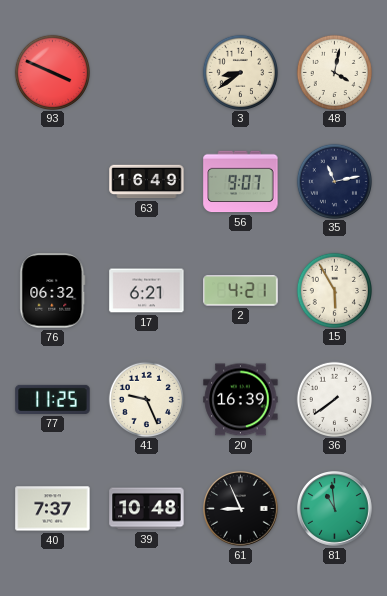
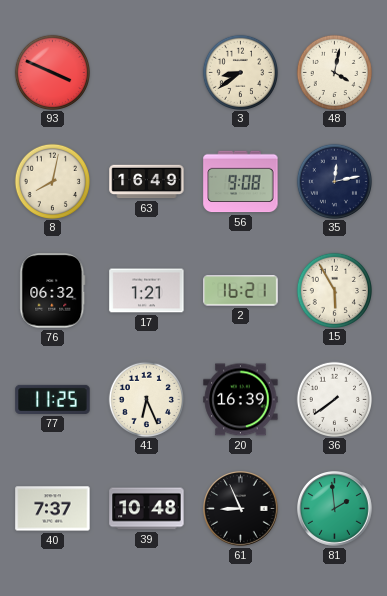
8: none -> 8:02
56: 9:07 -> 9:08
35: 11:13 -> 12:13
17: 6:21 -> 1:21
2: 4:21 -> 16:21
41: 9:26 -> 6:26
81: 10:59 -> 1:59
